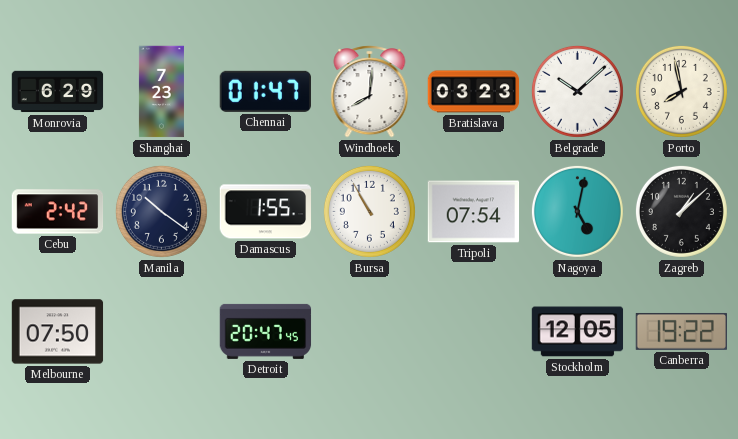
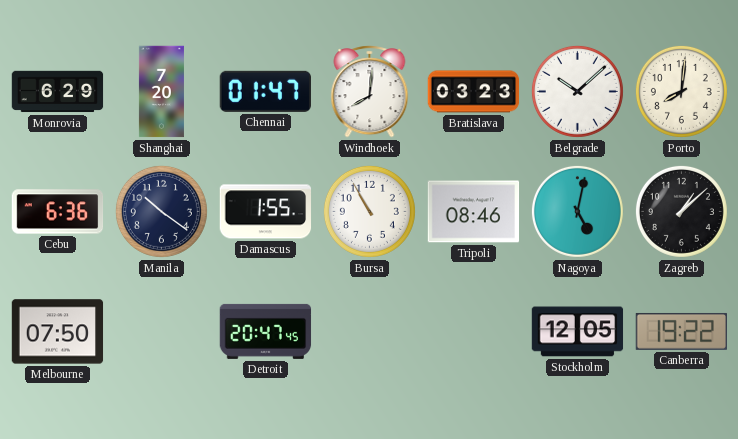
Shanghai: 7:23 -> 7:20
Porto: 7:58 -> 8:01
Cebu: 2:42 -> 6:36
Tripoli: 07:54 -> 08:46
